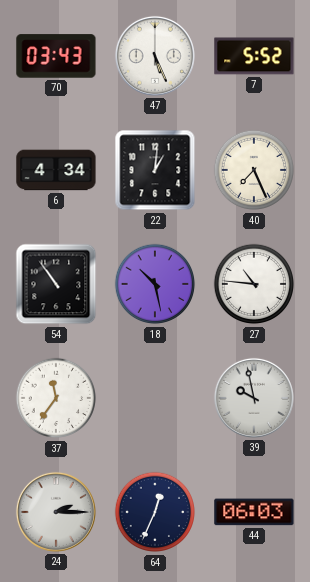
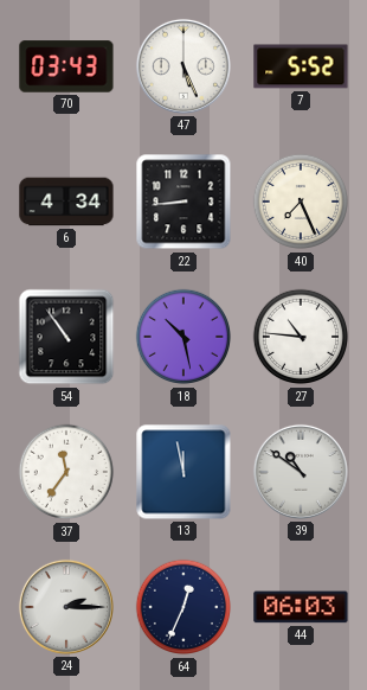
22: 1:01 -> 8:44
13: none -> 11:58
39: 9:58 -> 10:51
